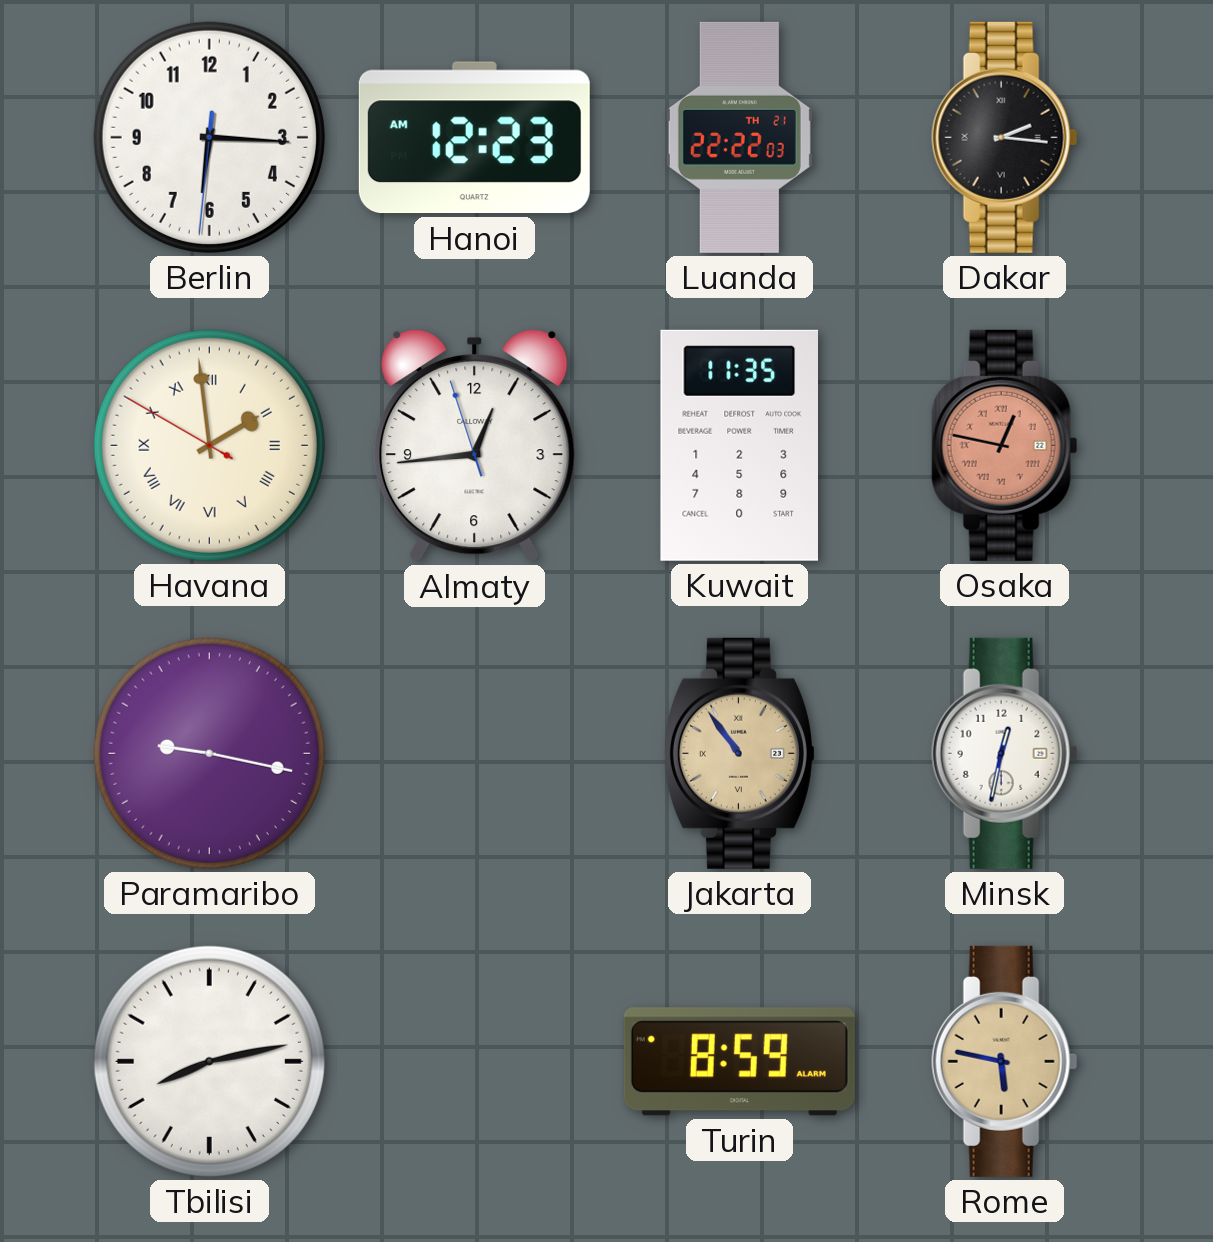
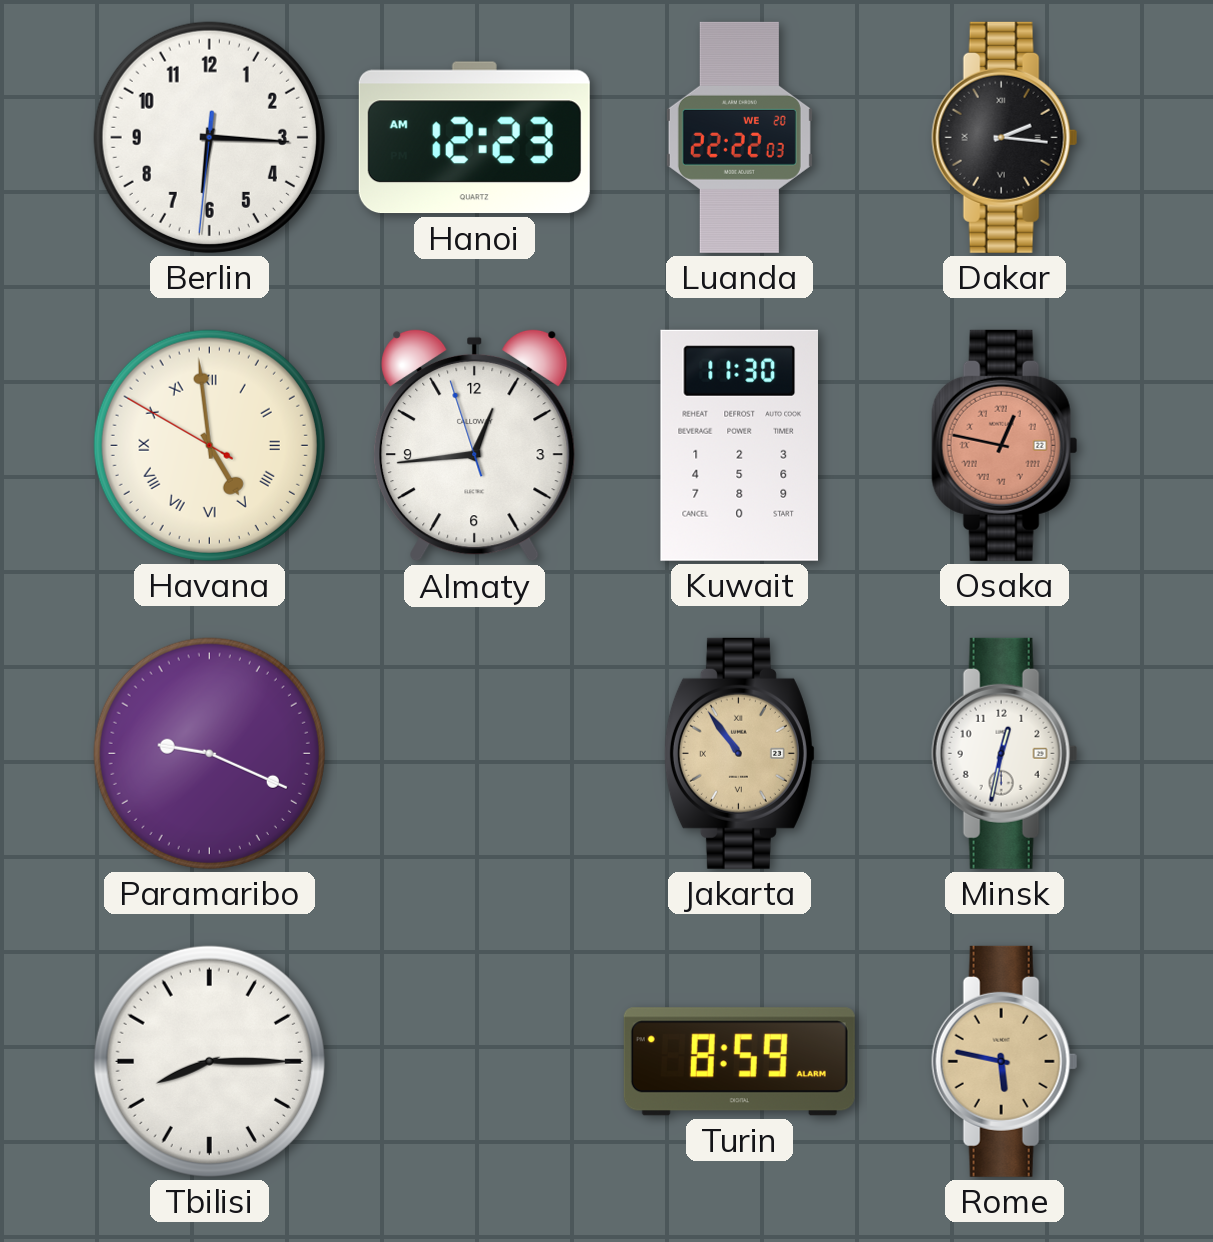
Luanda date: TH 21 -> WE 20
Havana: 1:58 -> 4:58
Kuwait: 11:35 -> 11:30
Paramaribo: 9:17 -> 9:19
Tbilisi: 8:13 -> 8:15
